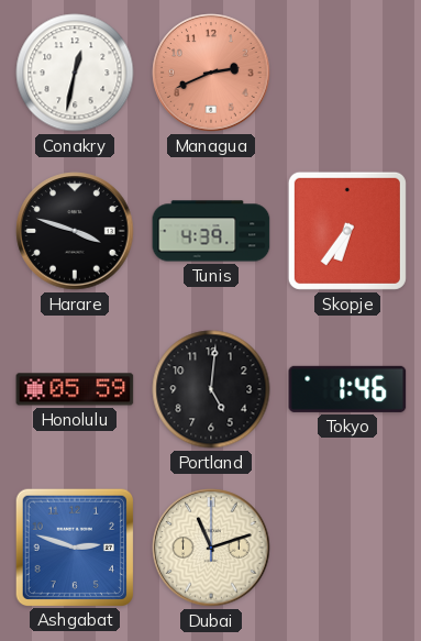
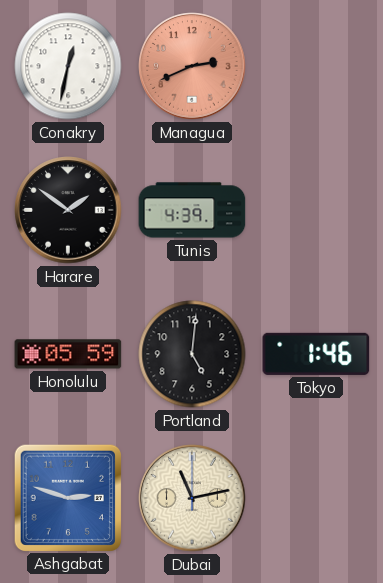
Harare: 3:48 -> 1:51
Skopje: 6:36 -> none
Dubai: 11:12 -> 11:13
